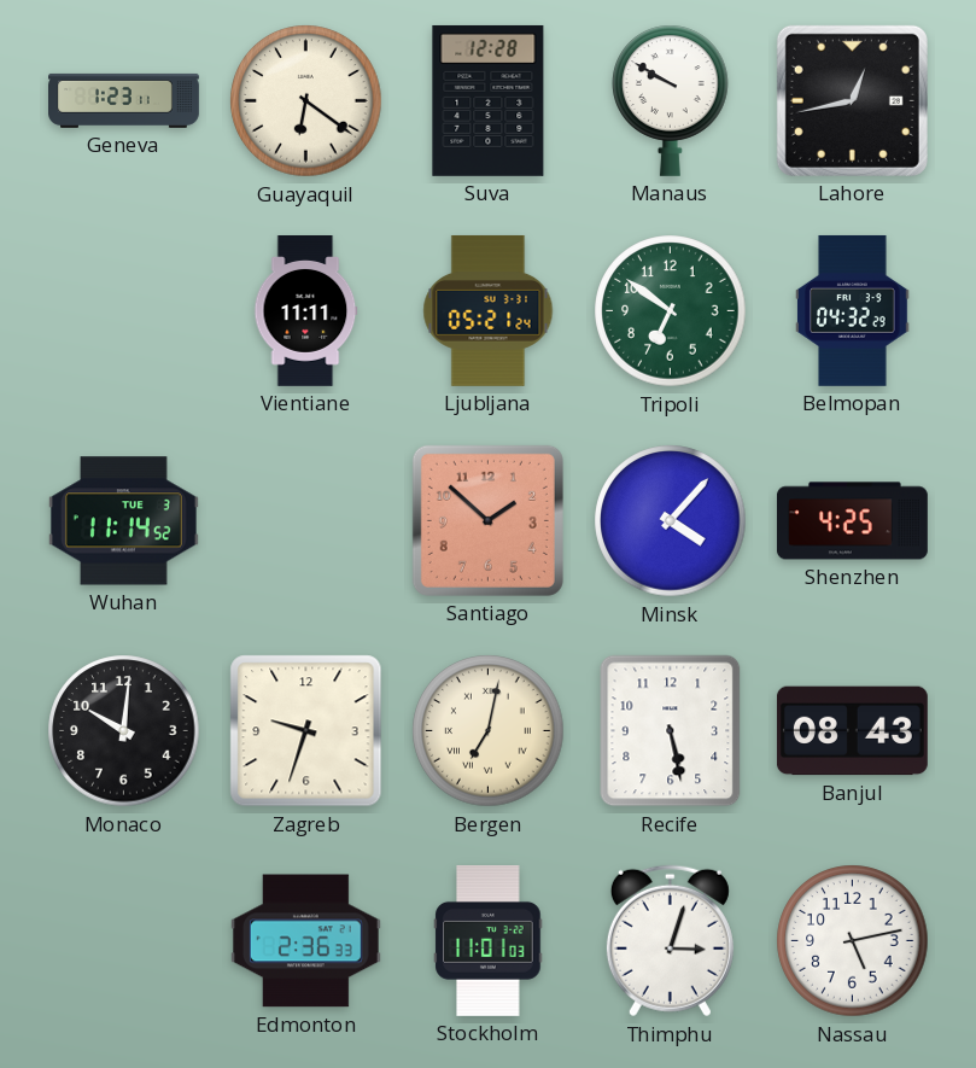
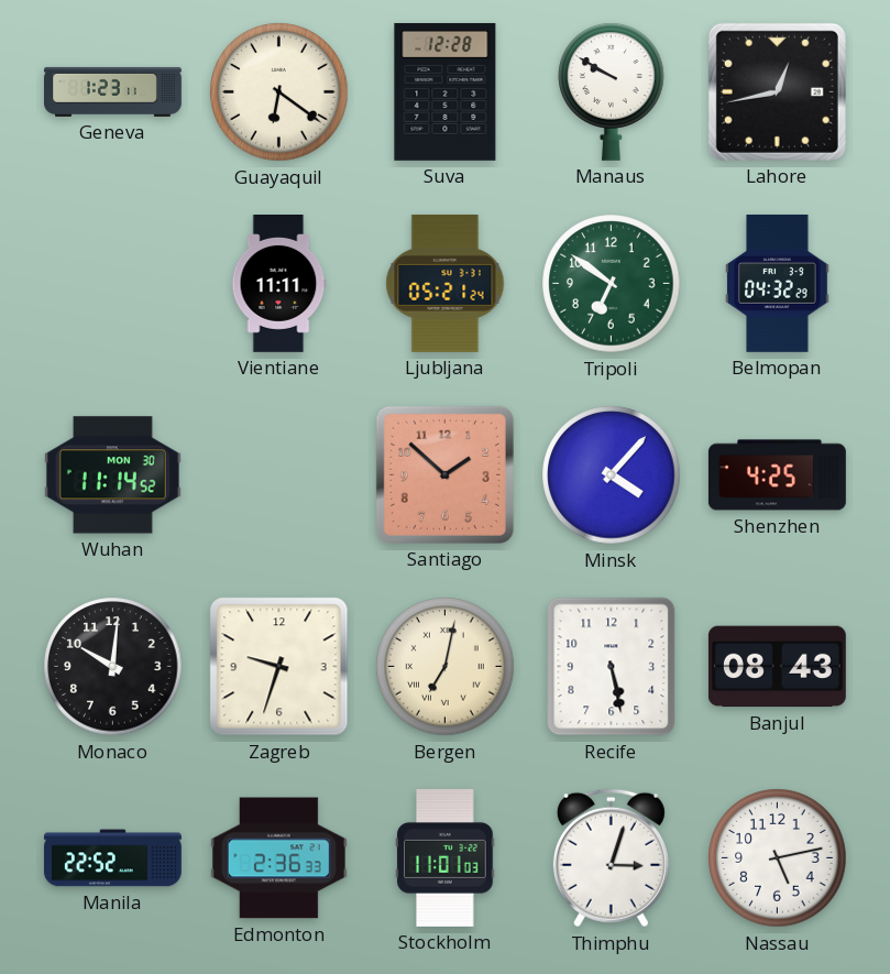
Wuhan date: TUE 3 -> MON 30
Manila: none -> 22:52
